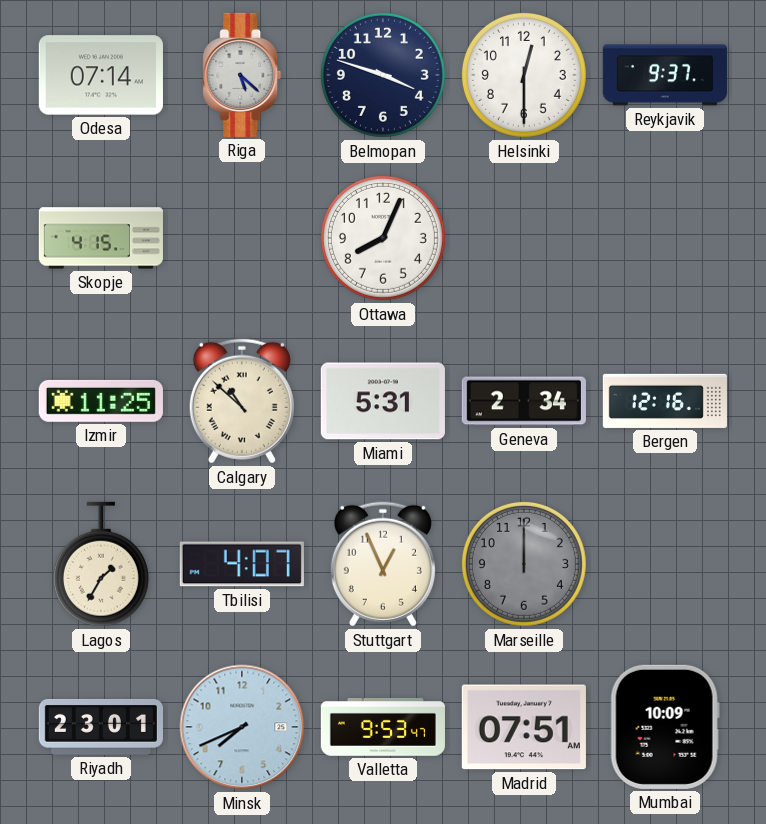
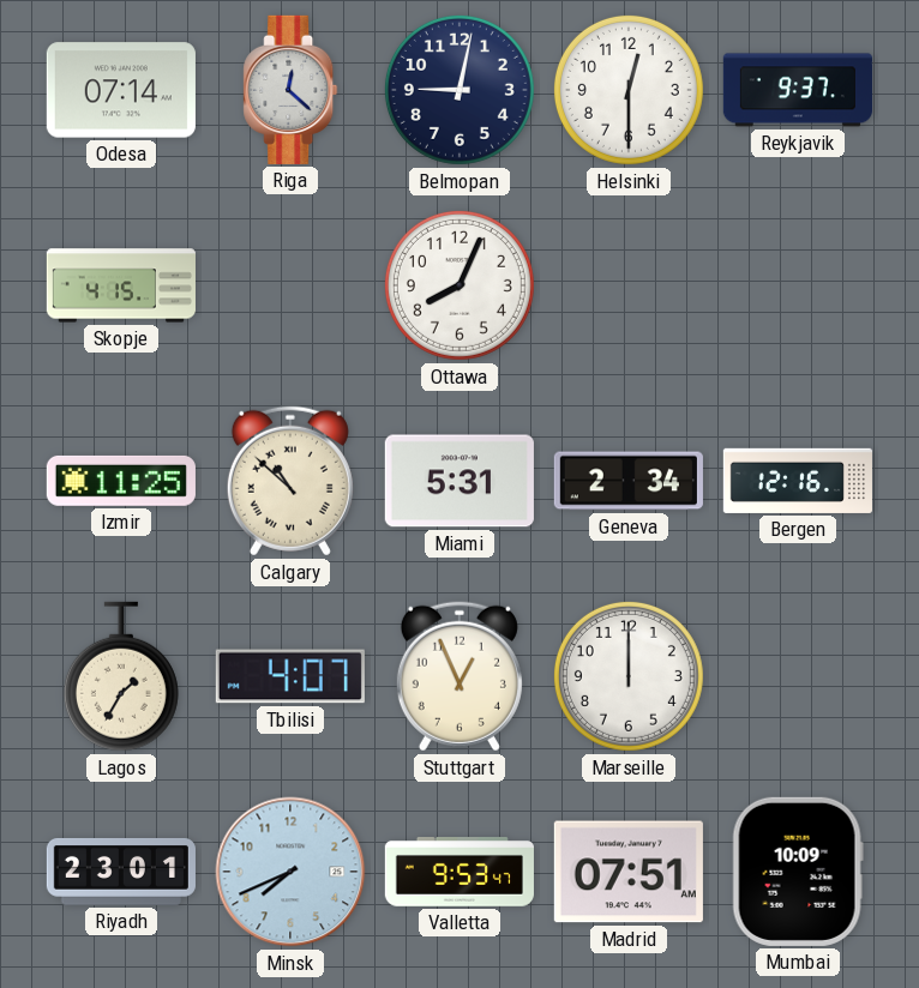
Riga: 5:22 -> 12:22
Belmopan: 3:48 -> 9:02
Marseille dial: grey -> white
